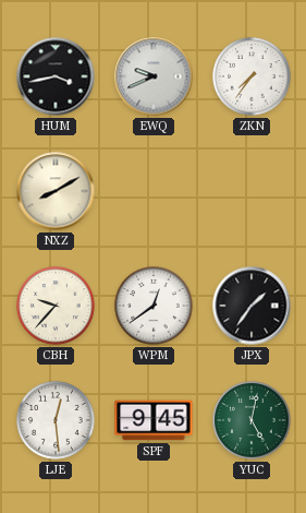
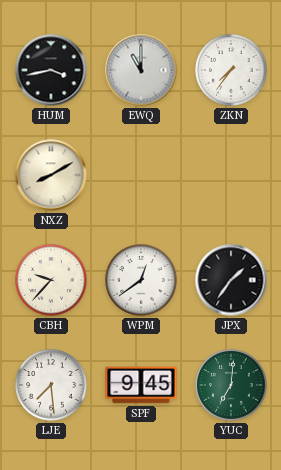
EWQ: 9:41 -> 11:00
LJE: 12:29 -> 7:29
YUC: 5:02 -> 7:01
